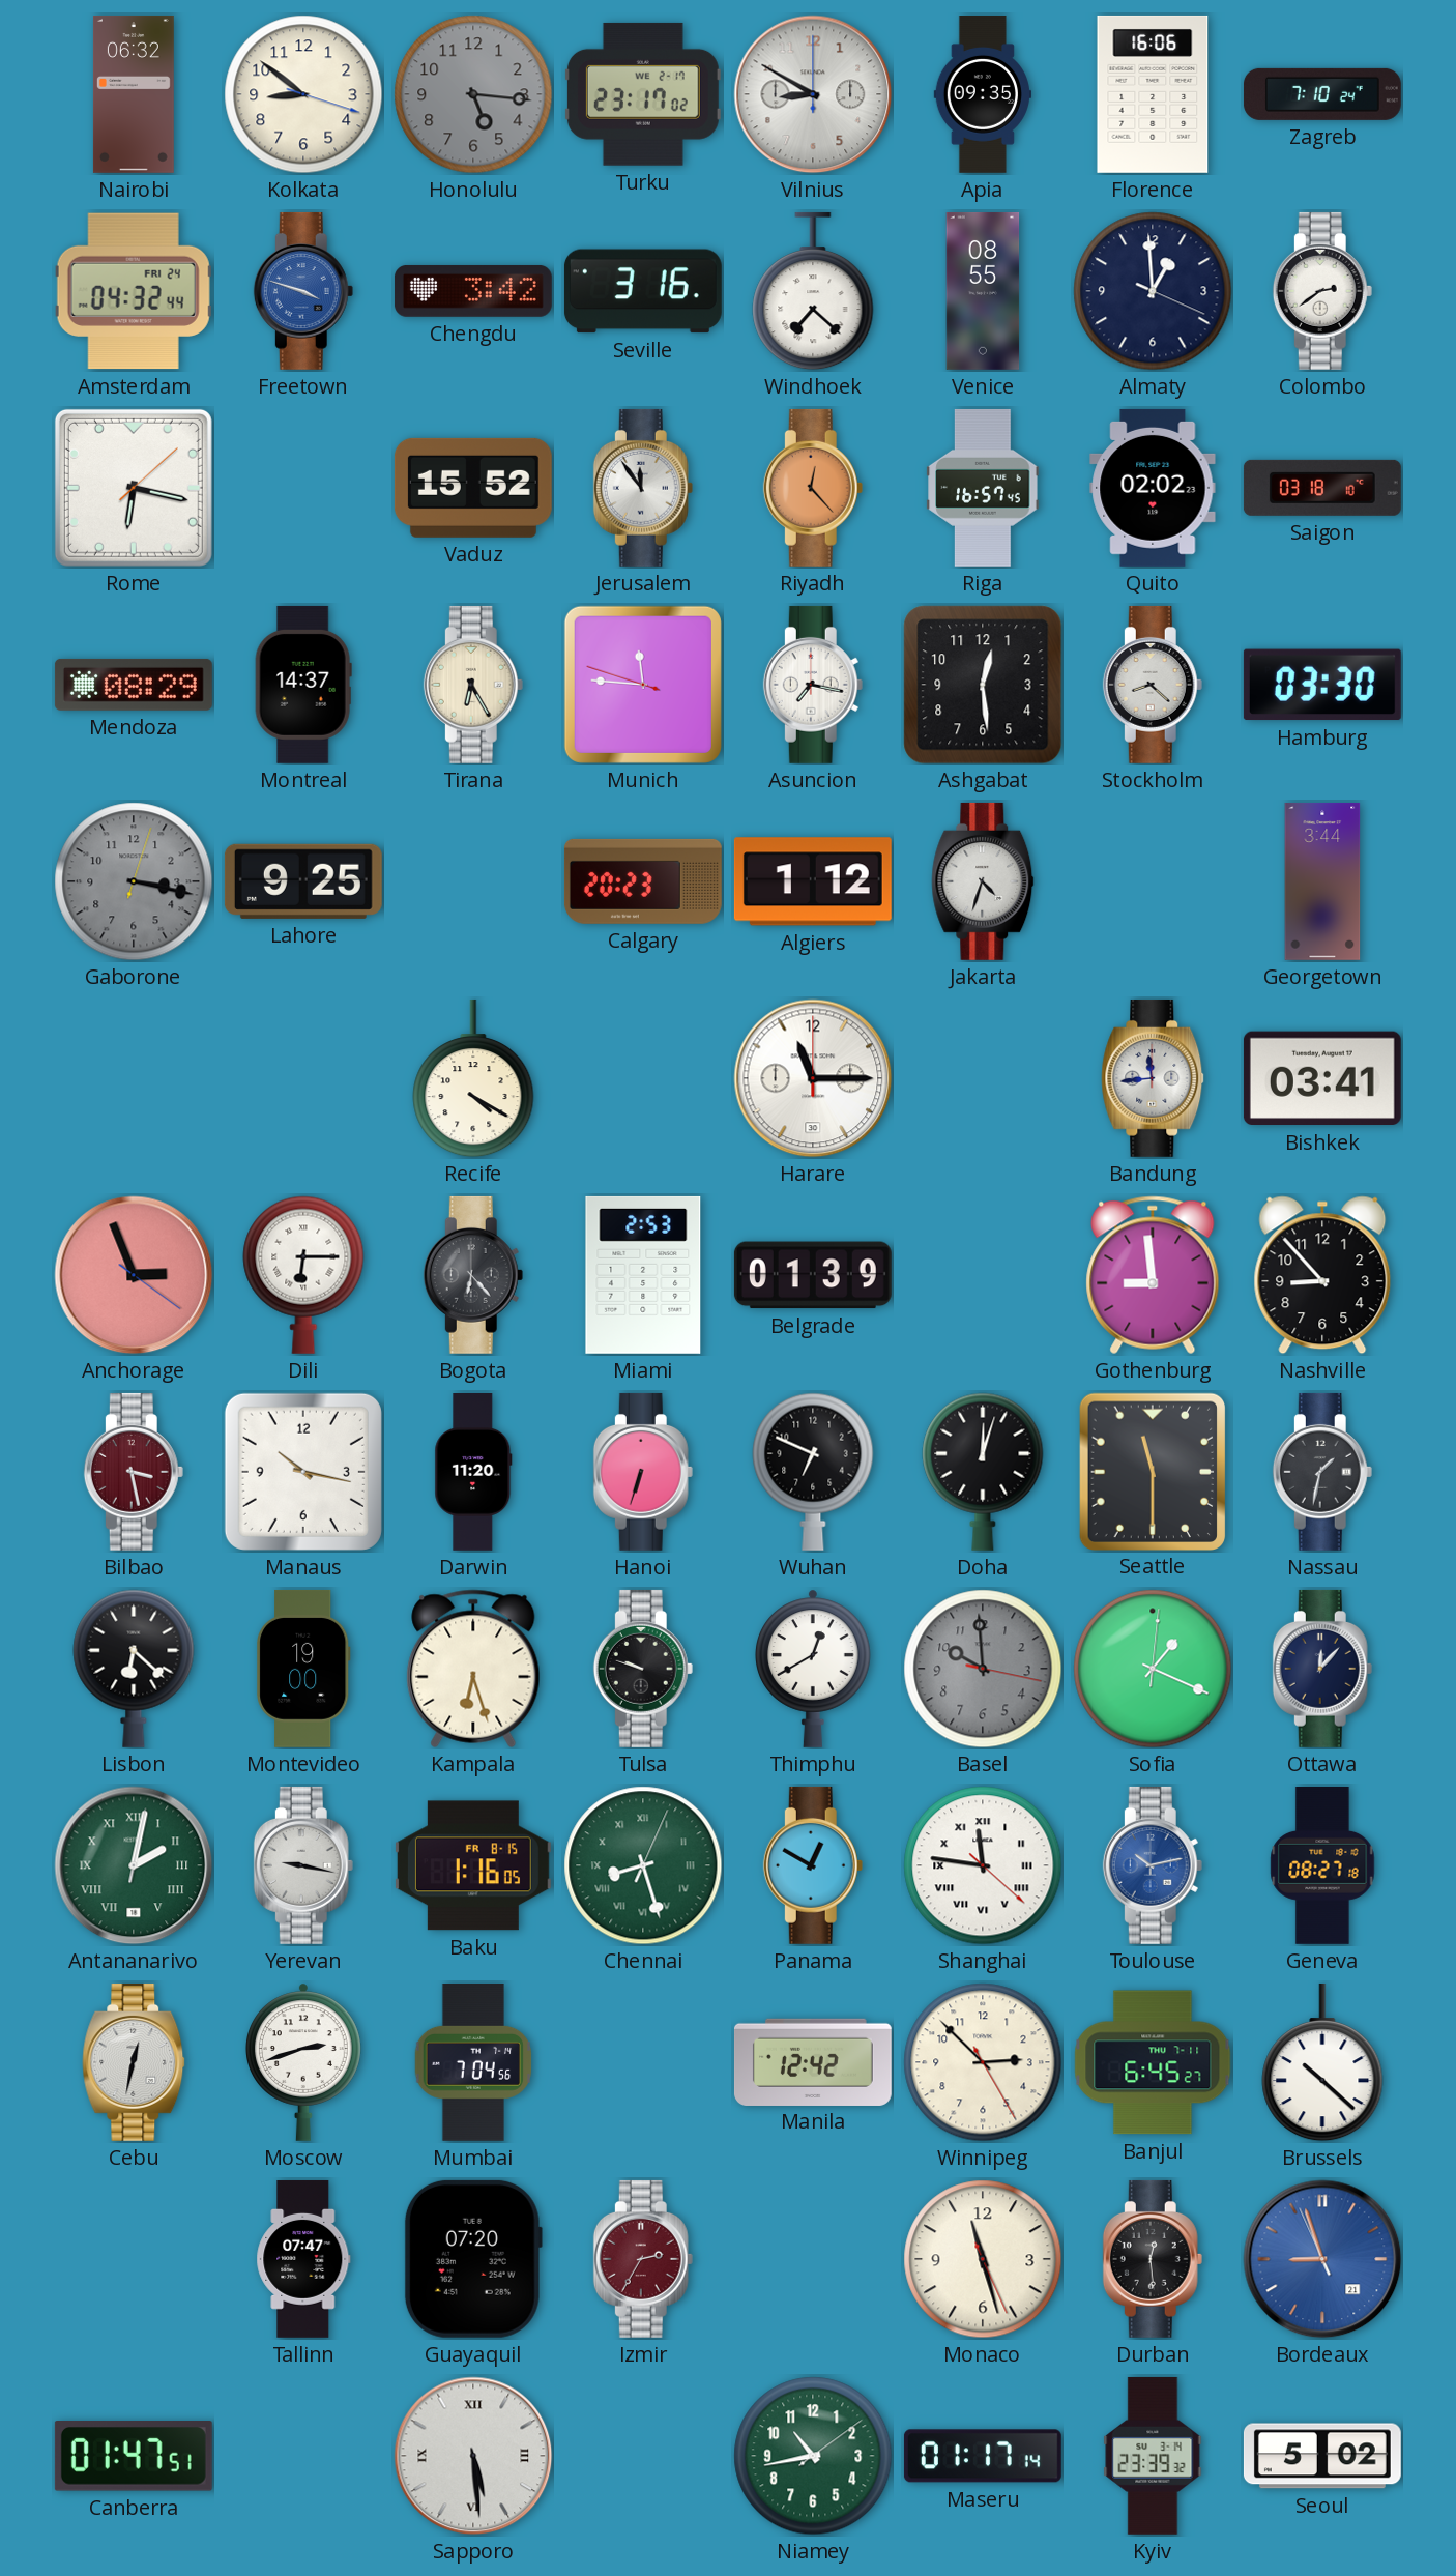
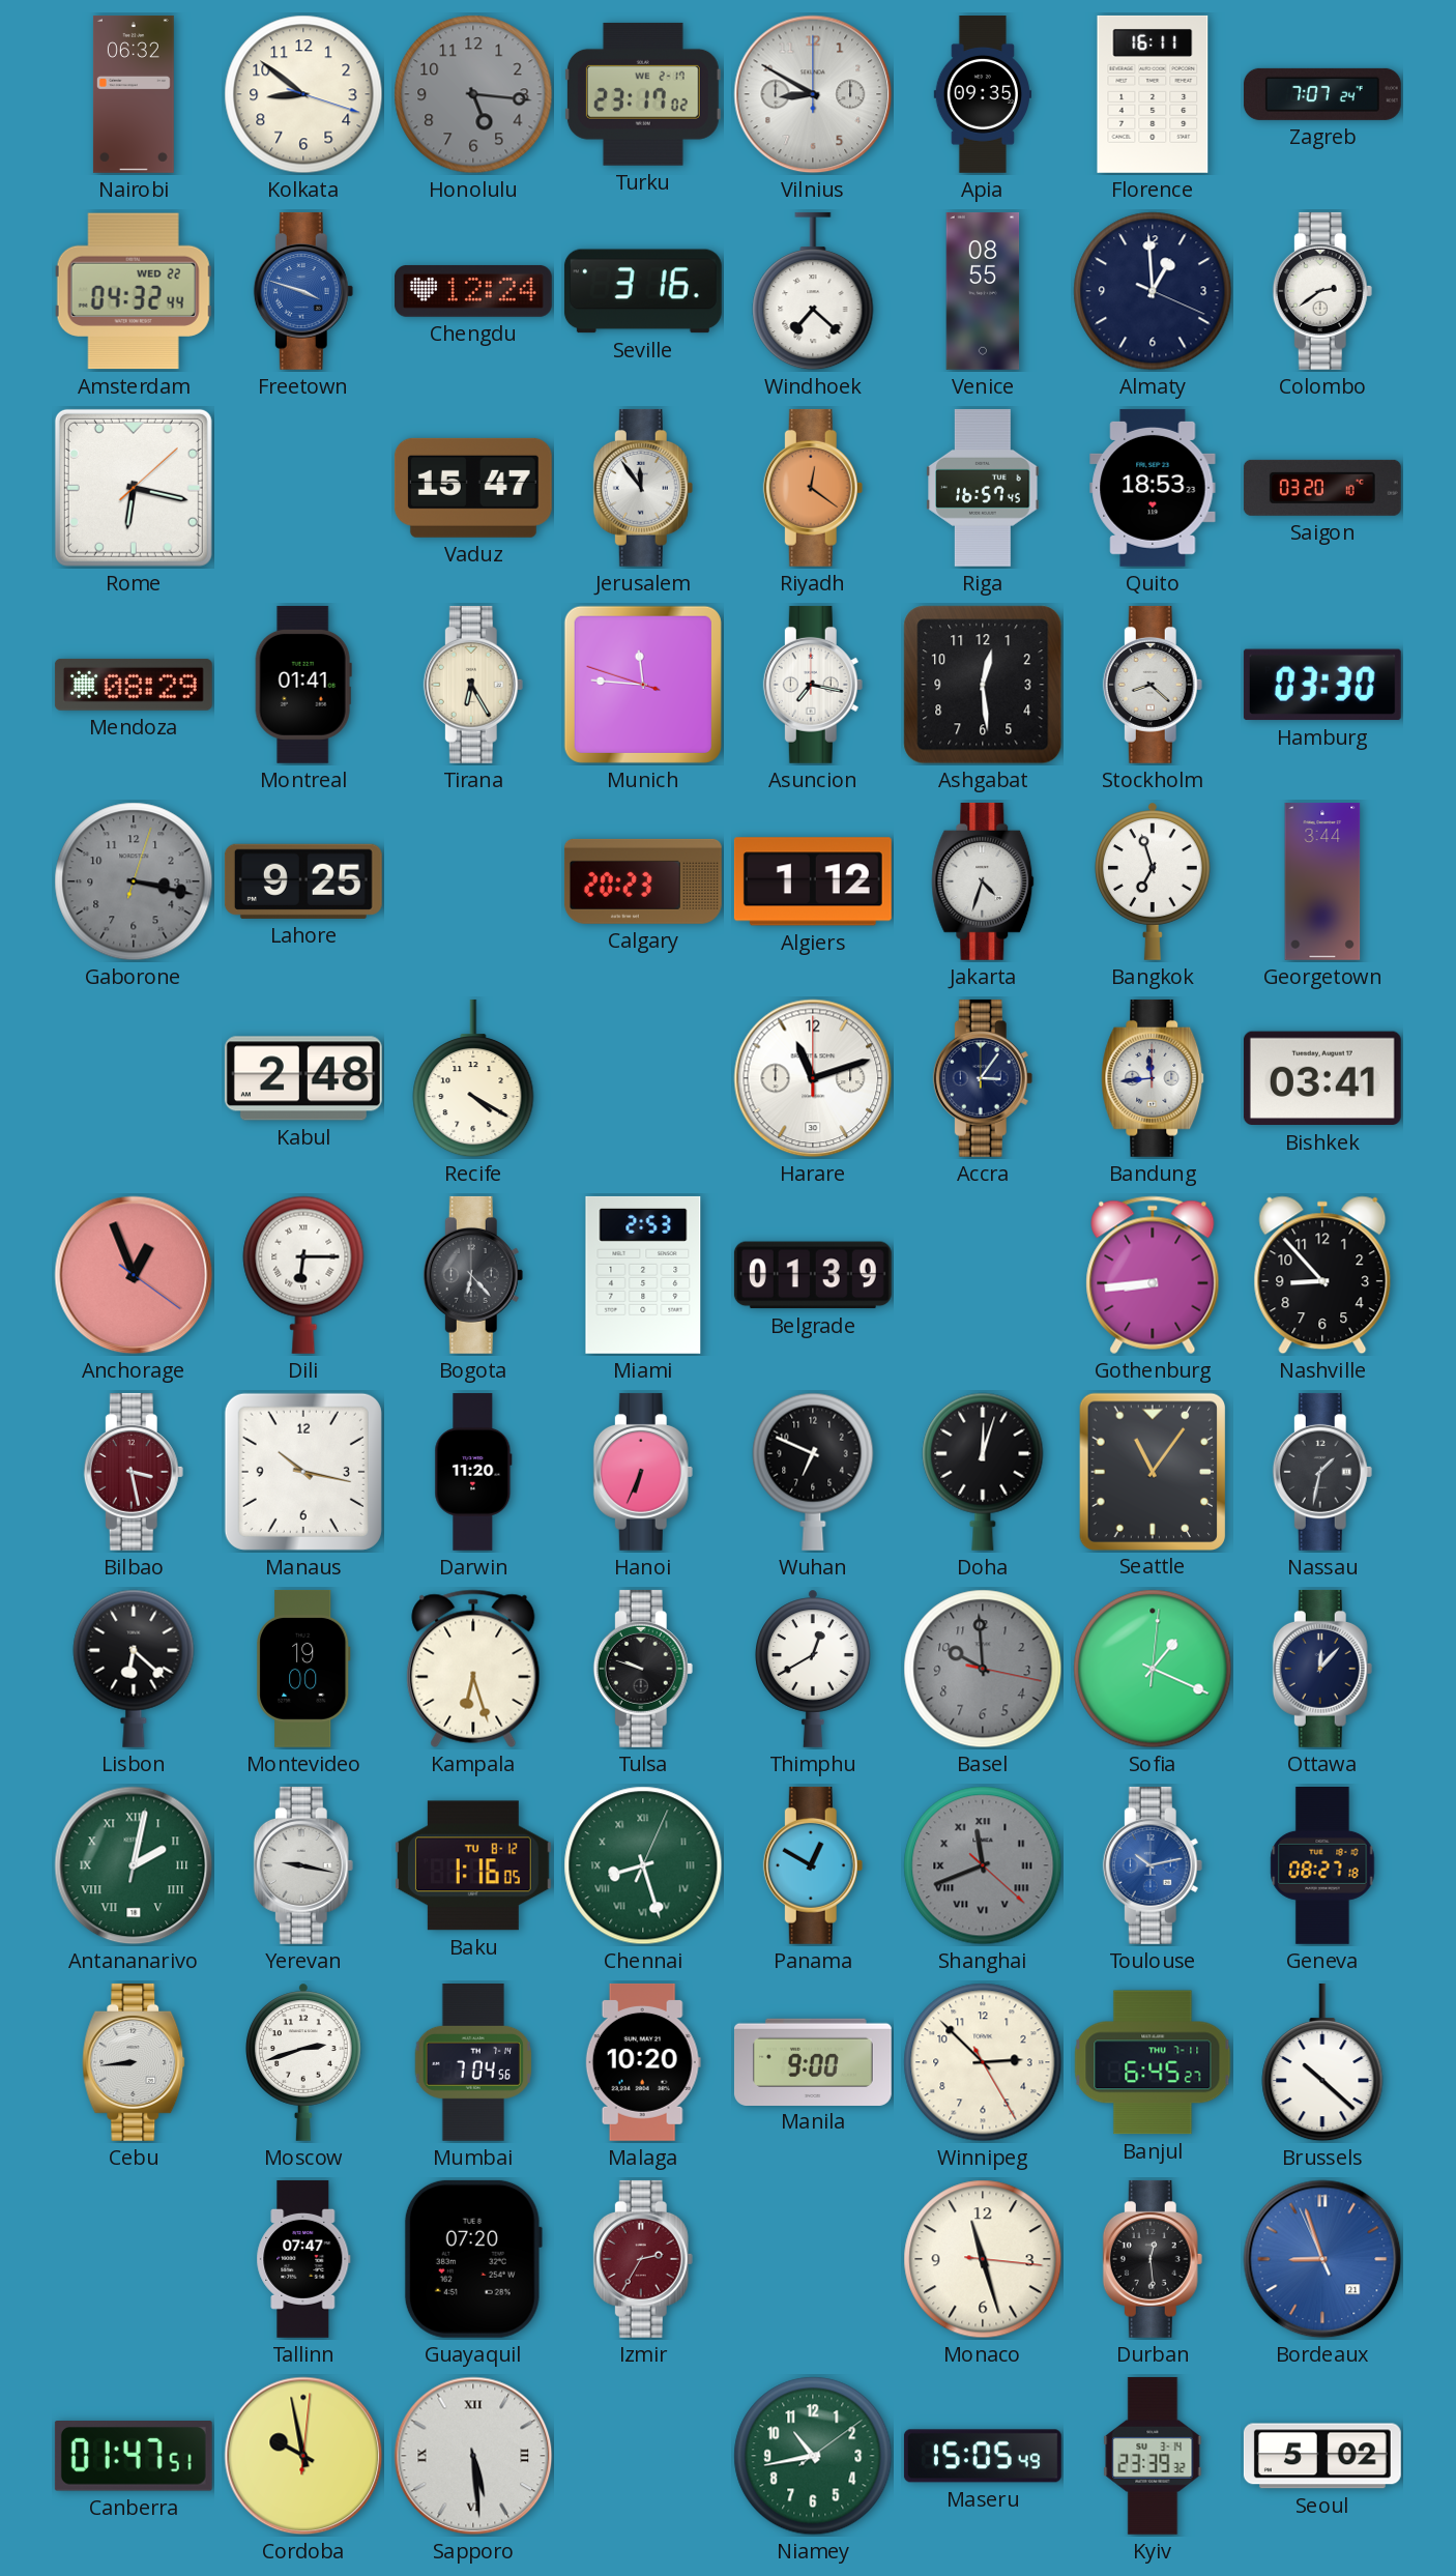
Florence: 16:06 -> 16:11
Zagreb: 7:10 -> 7:07
Amsterdam date: FRI 24 -> WED 22
Chengdu: 3:42 -> 12:24
Vaduz: 15:52 -> 15:47
Riyadh: 12:23 -> 12:21
Quito: 02:02 -> 18:53
Saigon: 03:18 -> 03:20
Montreal: 14:37 -> 01:41
Bangkok: none -> 6:57
Kabul: none -> 2:48
Harare: 11:15 -> 11:12
Accra: none -> 3:06
Anchorage: 2:56 -> 12:56
Gothenburg: 8:59 -> 8:44
Hanoi: 6:33 -> 6:34
Seattle: 11:30 -> 11:06
Baku date: FR 8-15 -> TU 8-12
Shanghai: 11:46 -> 11:41
Shanghai dial: white -> grey
Cebu: 12:32 -> 8:44
Malaga: none -> 10:20
Manila: 12:42 -> 9:00
Monaco: 11:27:26 -> 11:27:16
Cordoba: none -> 9:58
Maseru: 01:17 -> 15:05
